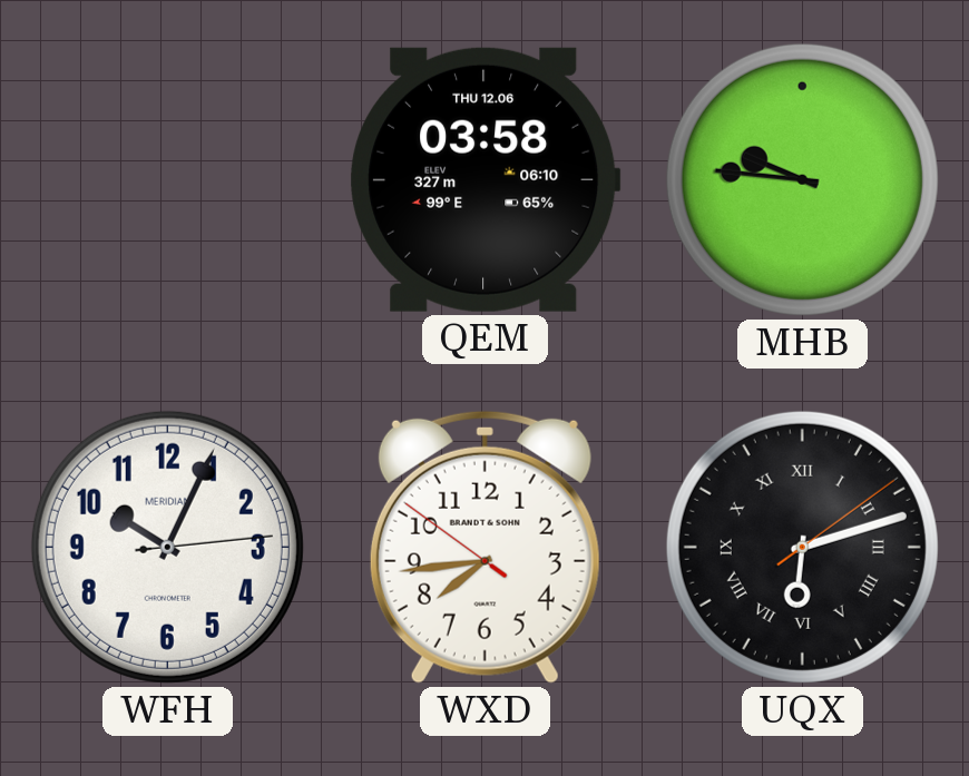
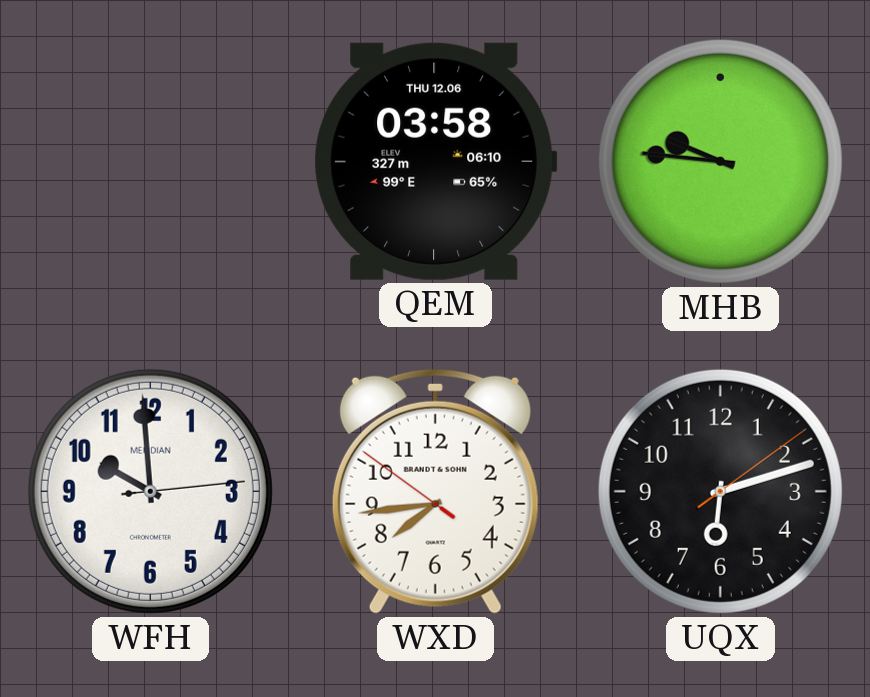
WFH: 10:04 -> 9:59
UQX numerals: Roman -> Arabic
